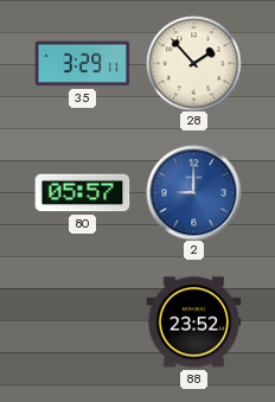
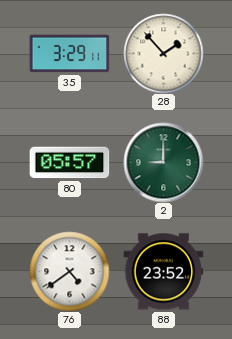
2 dial: blue -> green
76: none -> 4:39
